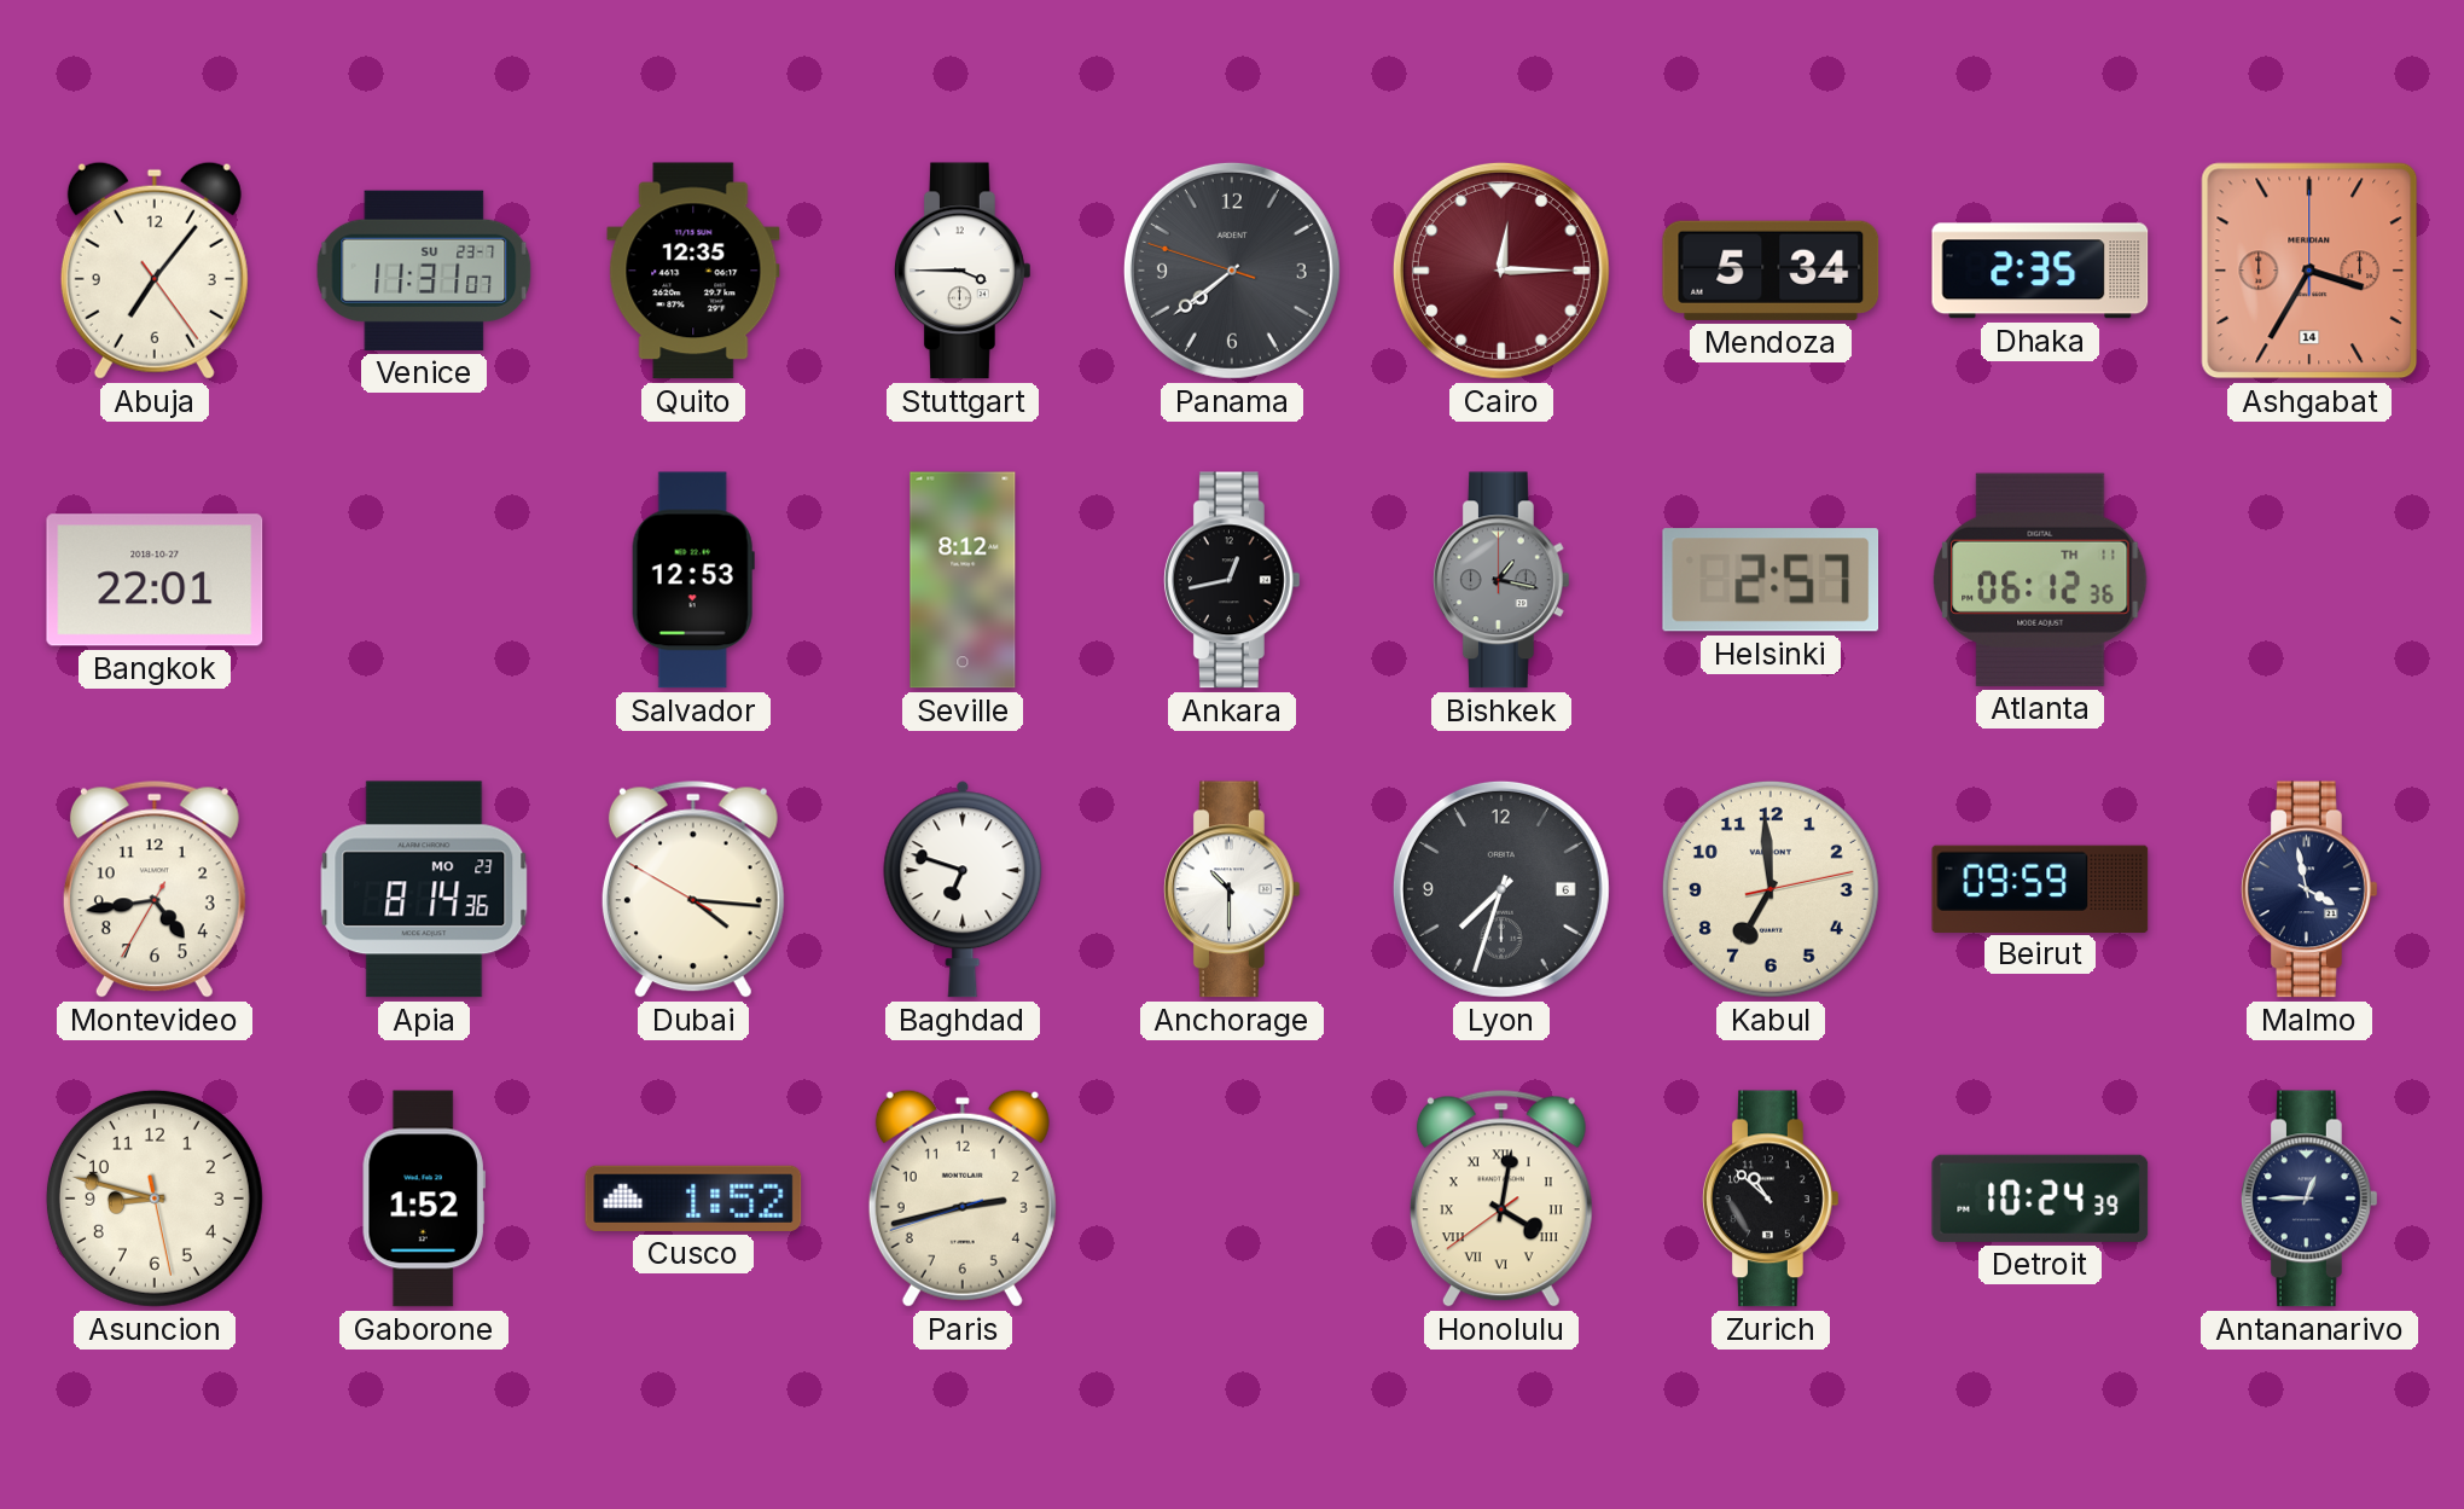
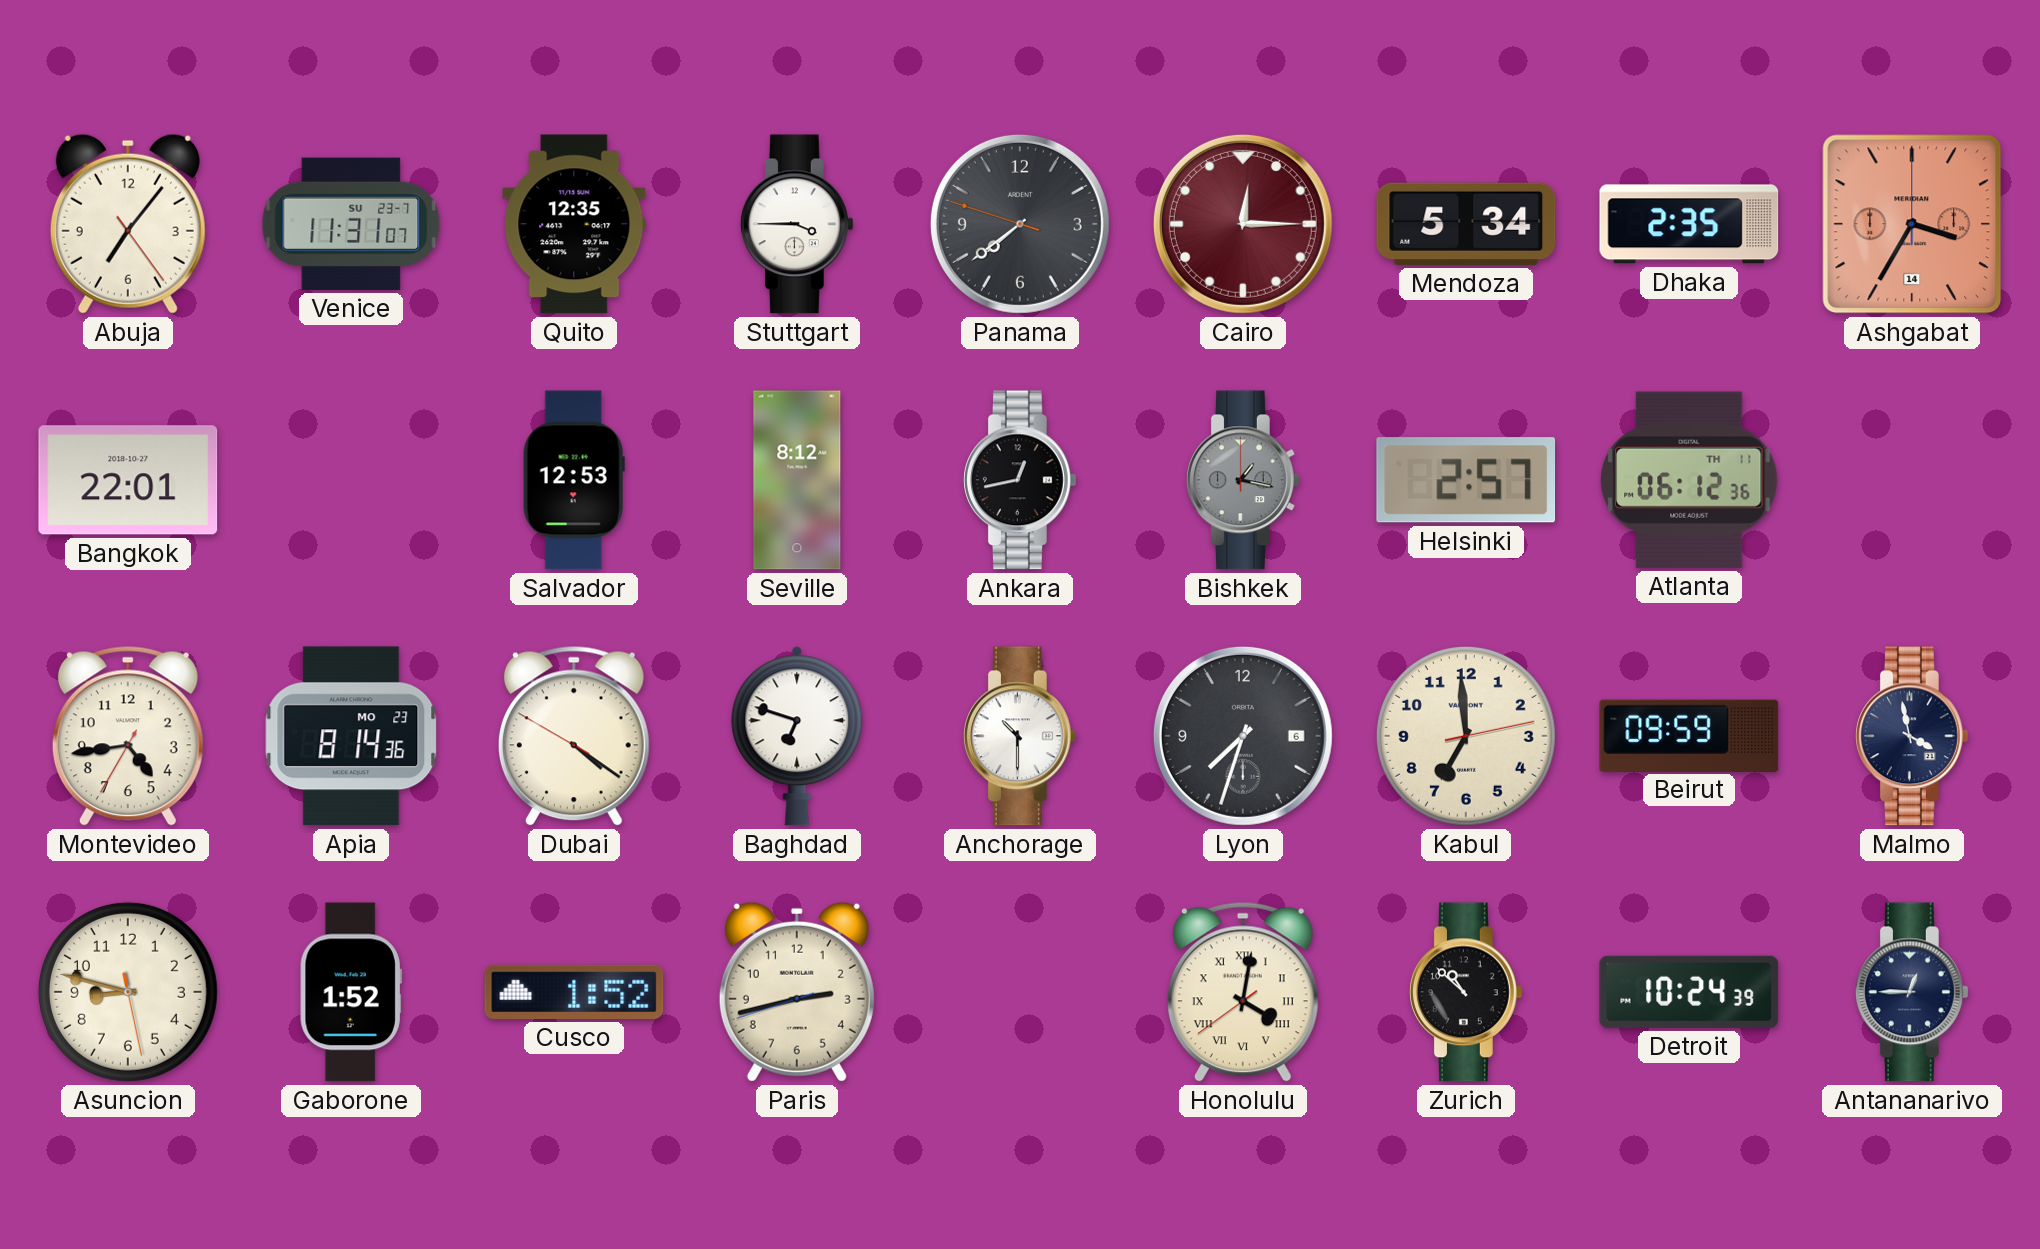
Dubai: 4:15 -> 4:20
